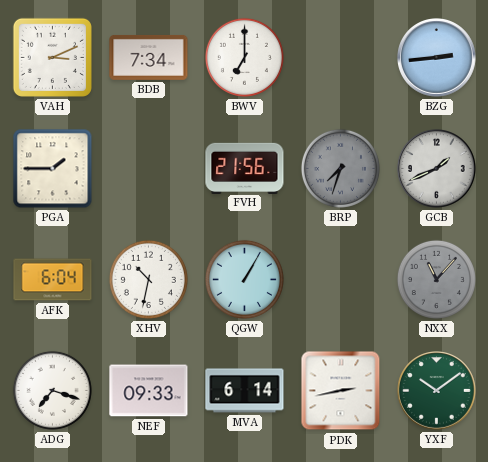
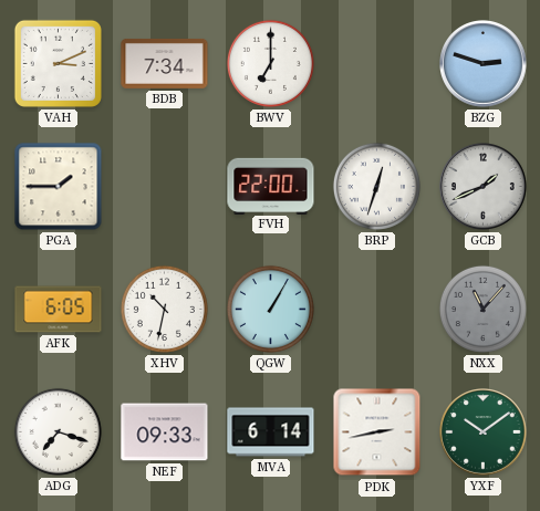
BZG: 2:44 -> 2:48
FVH: 21:56 -> 22:00
BRP: 7:33 -> 12:33
BRP dial: grey -> white
AFK: 6:04 -> 6:05
